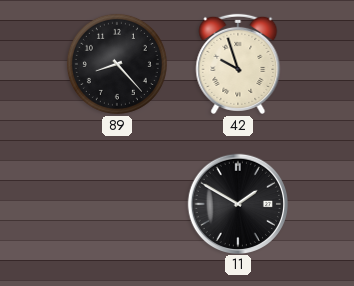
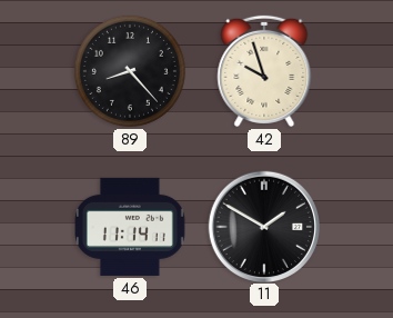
46: none -> 11:14
